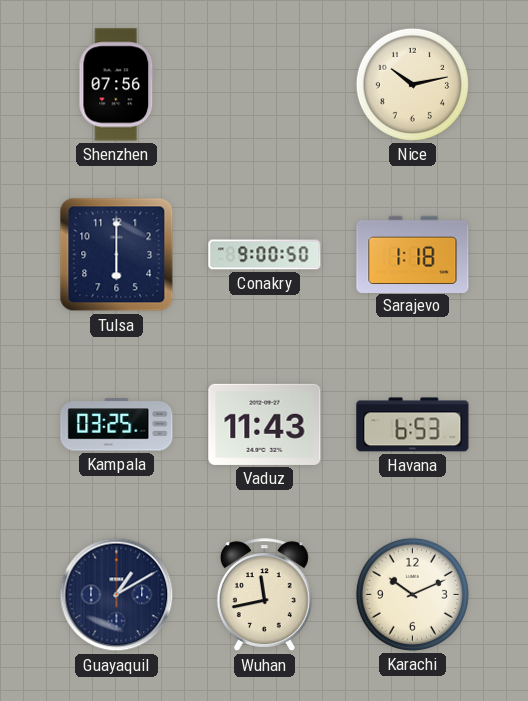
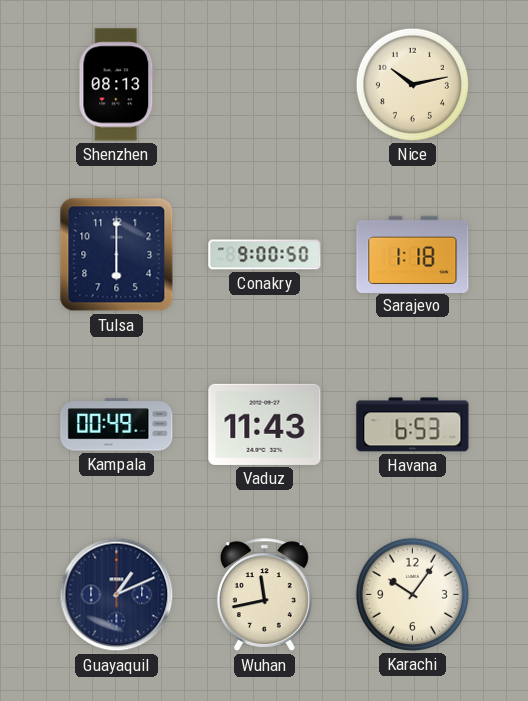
Shenzhen: 07:56 -> 08:13
Kampala: 03:25 -> 00:49
Guayaquil: 1:10 -> 1:11
Karachi: 10:11 -> 10:06
